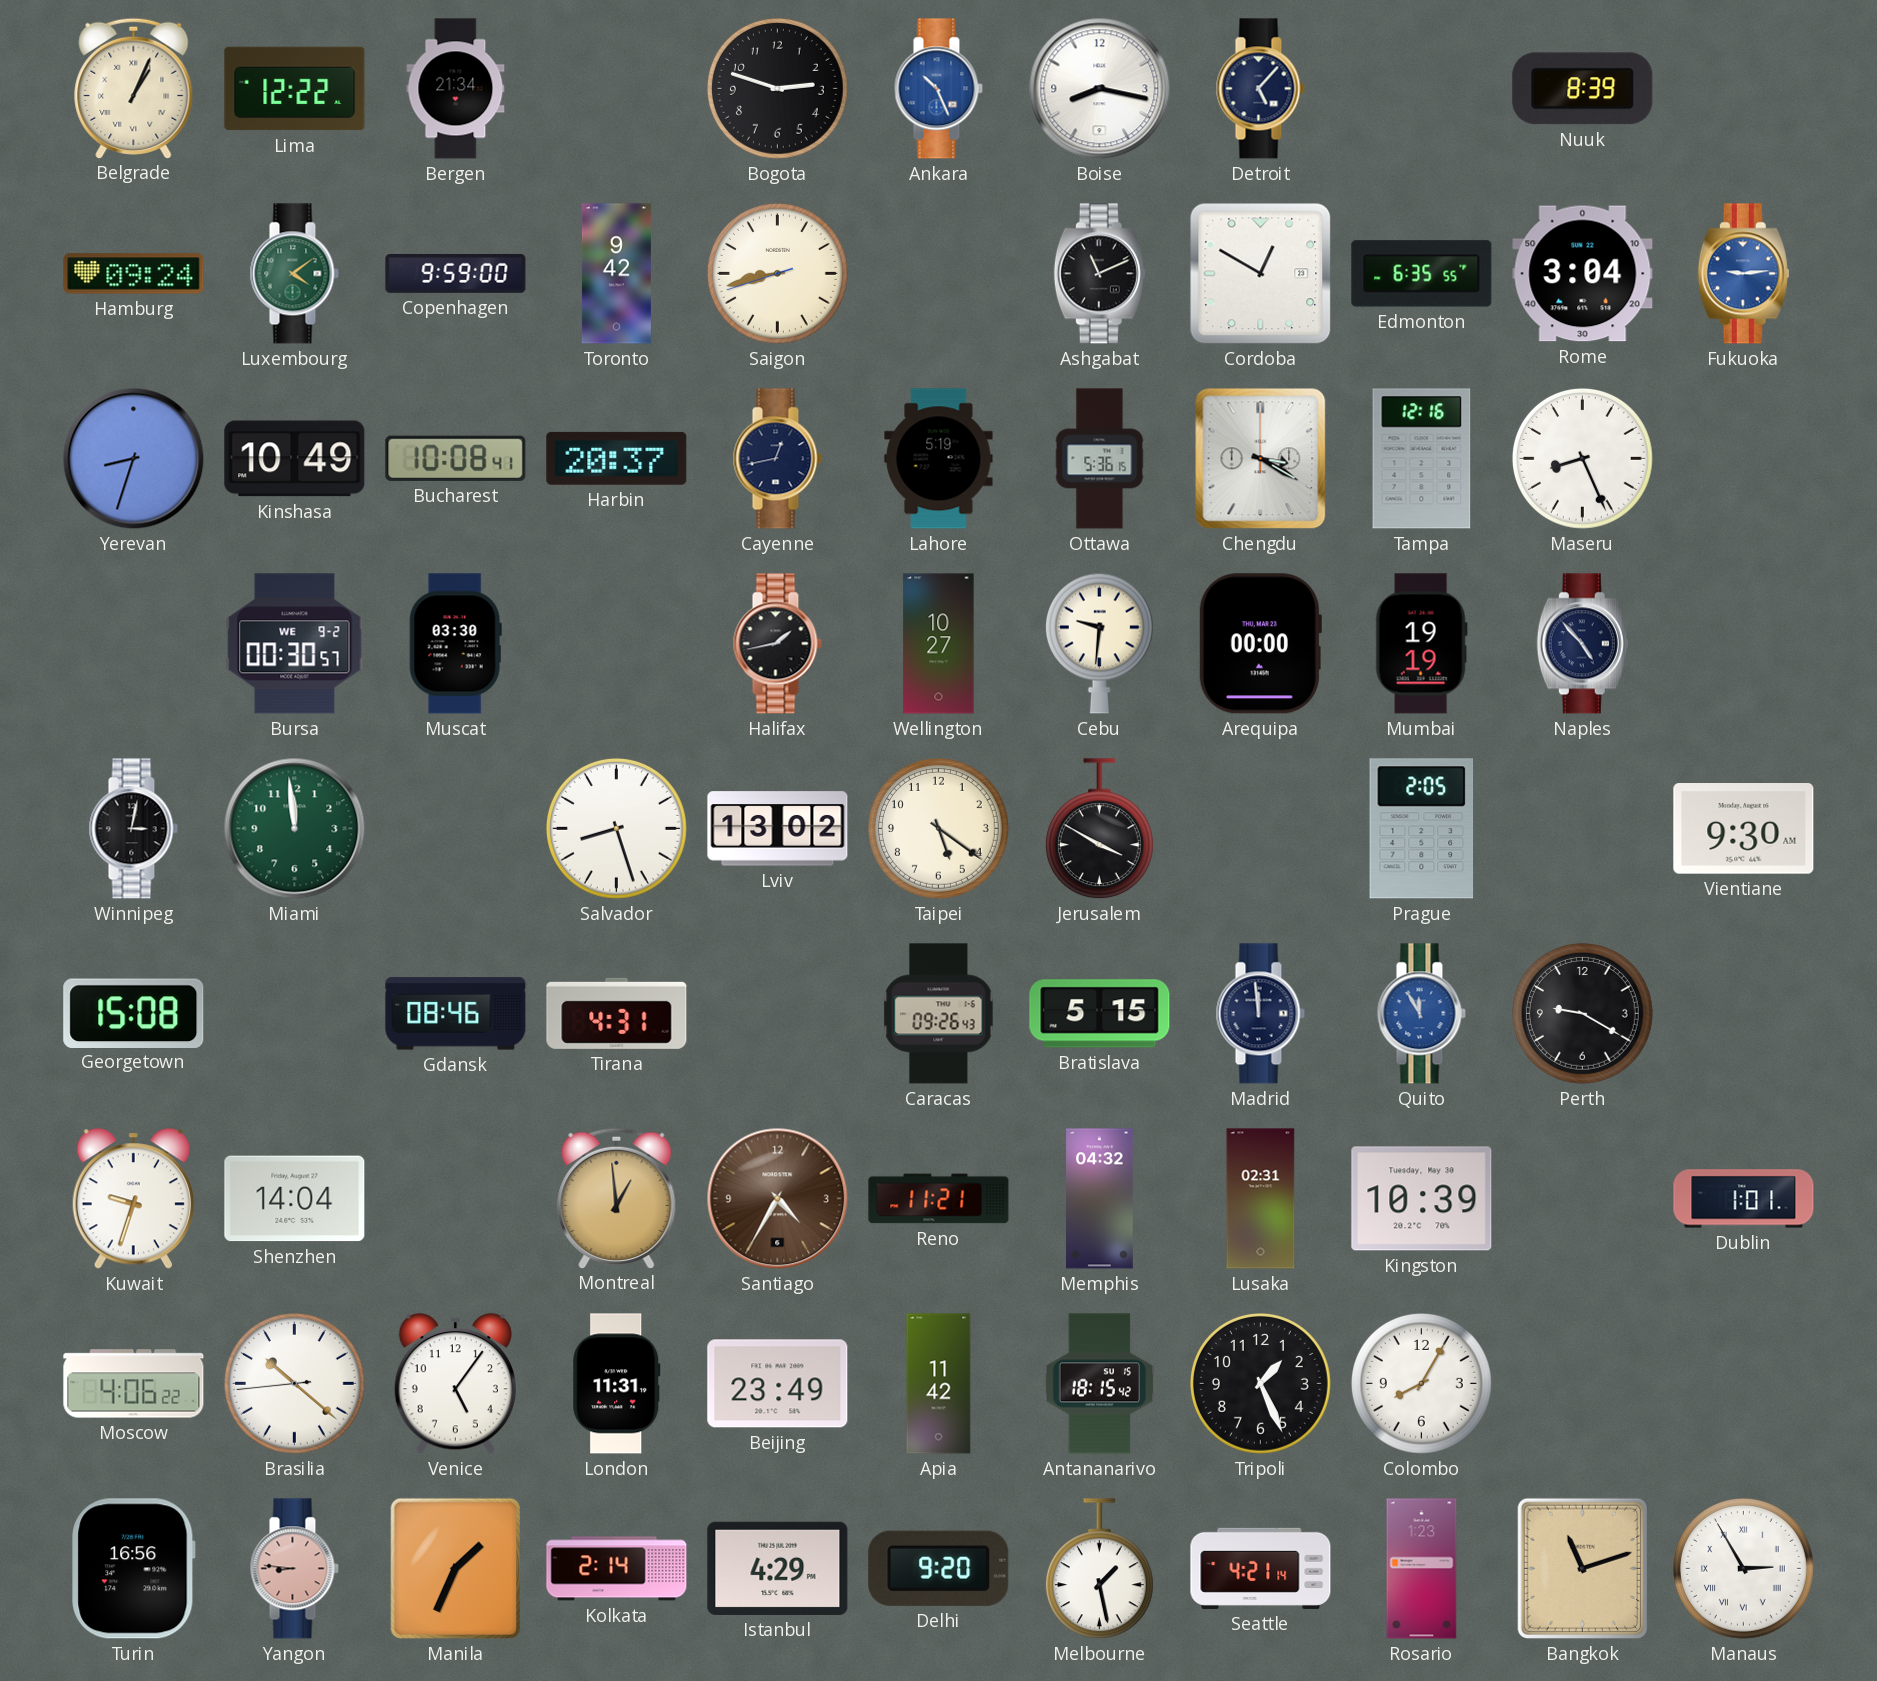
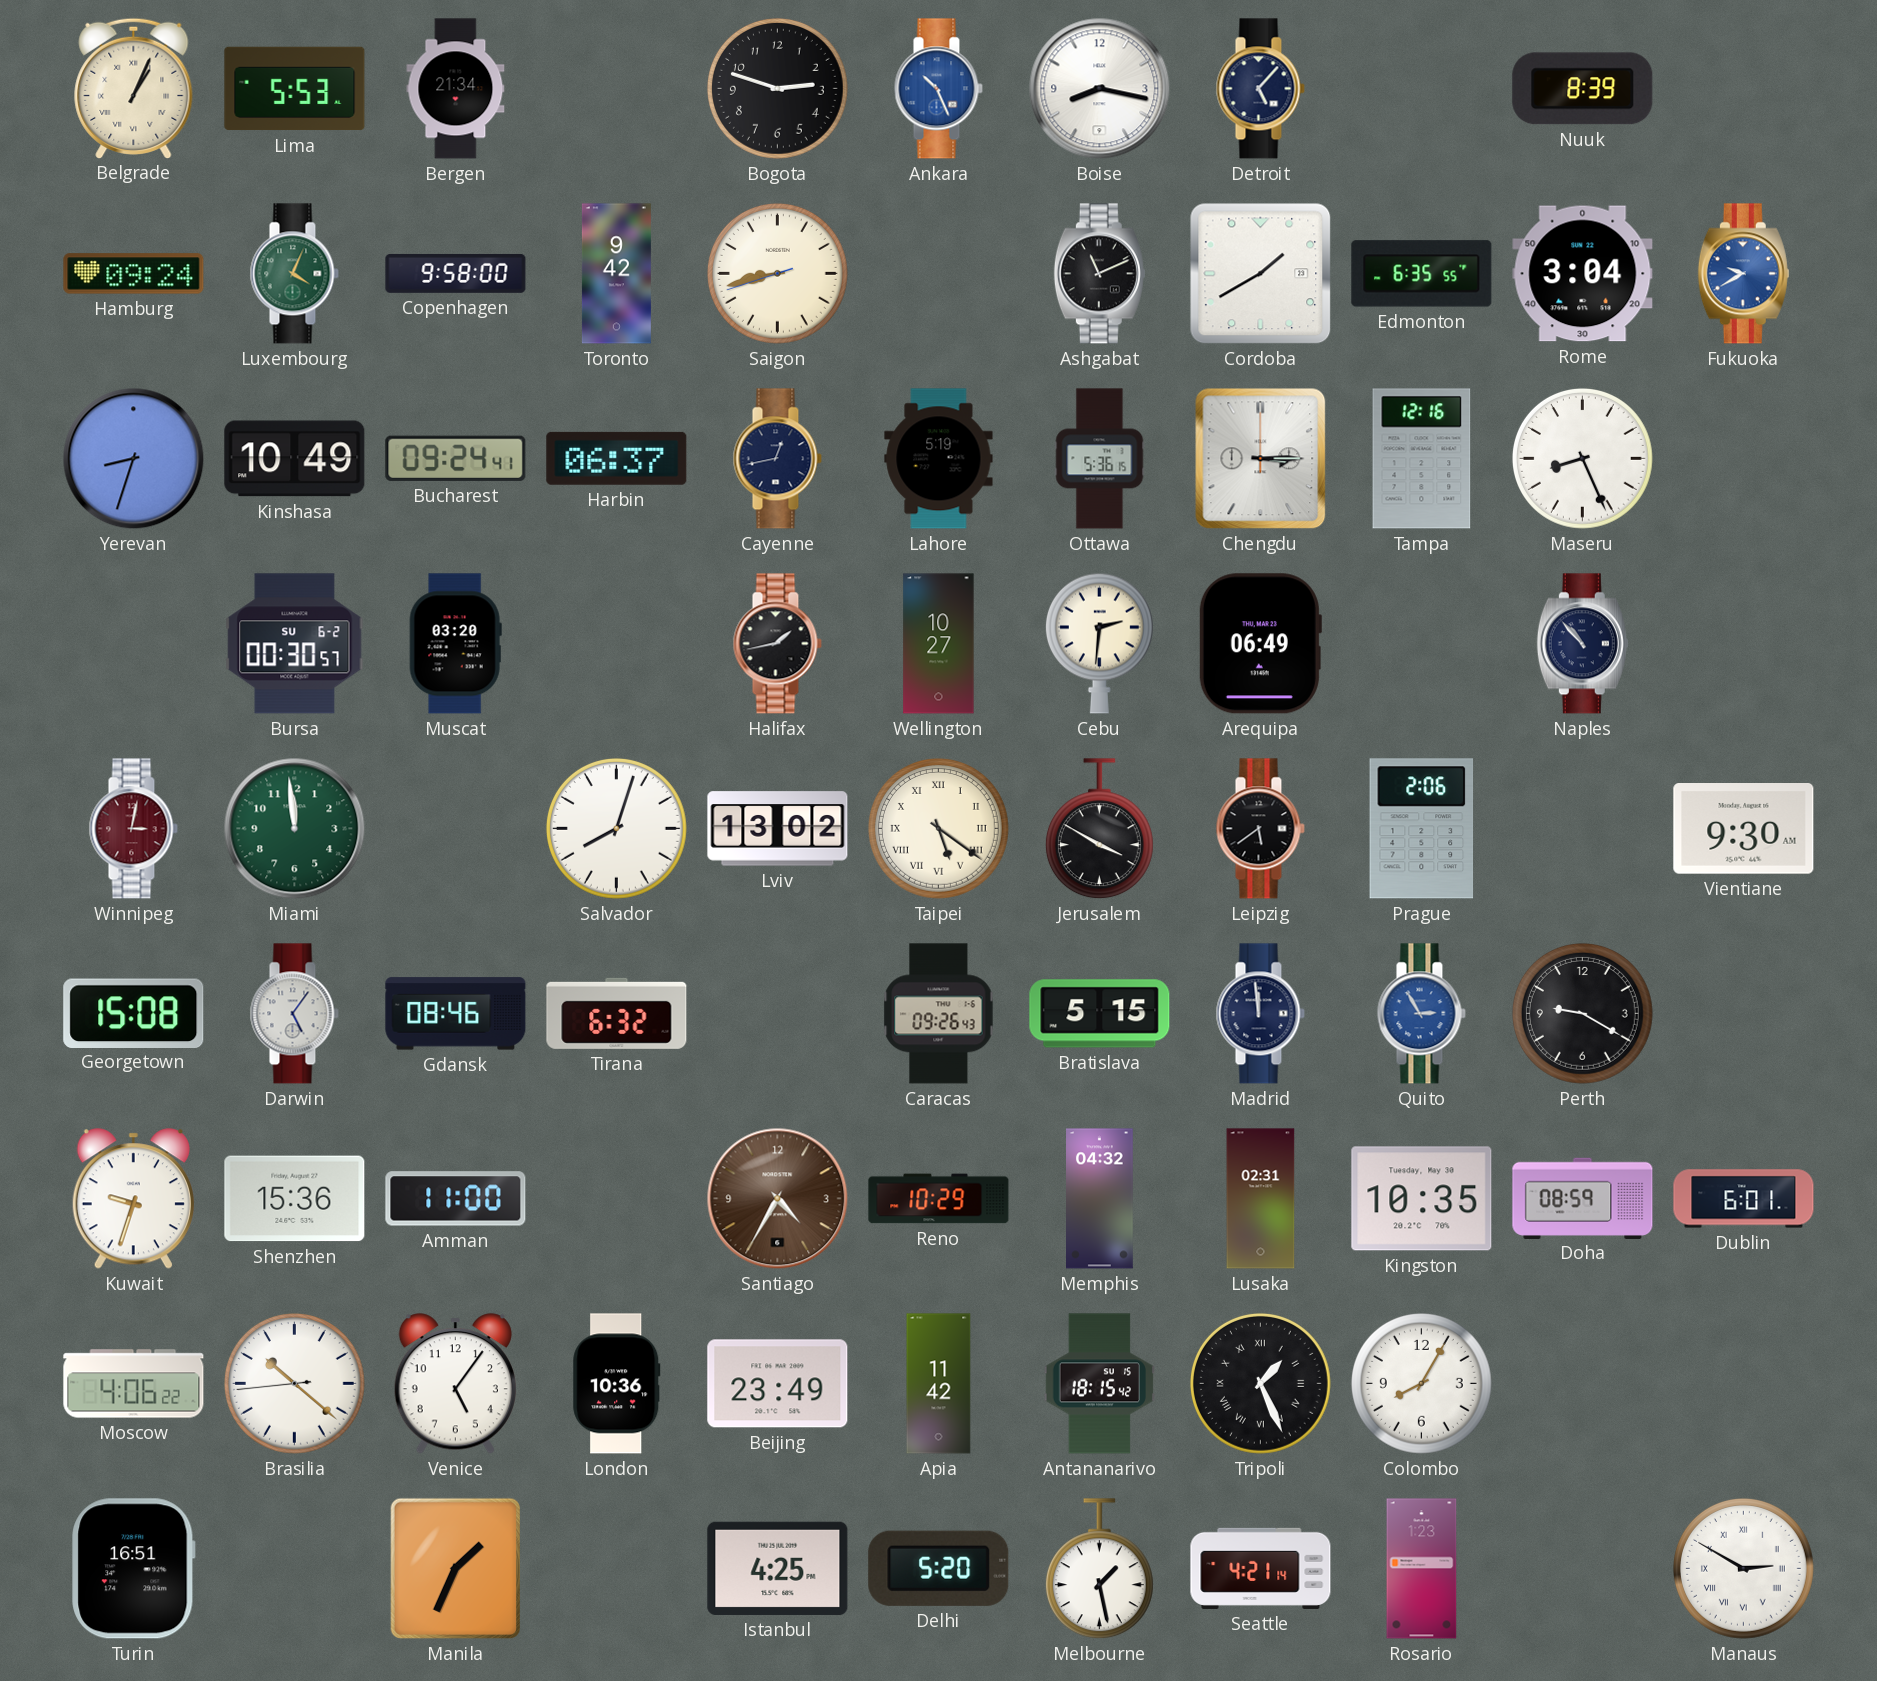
Lima: 12:22 -> 5:53
Luxembourg: 4:09 -> 4:04
Copenhagen: 9:59 -> 9:58
Cordoba: 12:50 -> 1:40
Fukuoka: 9:14 -> 9:40
Bucharest: 10:08 -> 09:24
Harbin: 20:37 -> 06:37
Chengdu: 3:20 -> 3:15
Bursa date: WE 9-2 -> SU 6-2
Muscat: 03:30 -> 03:20
Cebu: 9:31 -> 2:31
Arequipa: 00:00 -> 06:49
Mumbai: 19:19 -> none
Naples: 4:53 -> 10:53
Winnipeg dial: black -> burgundy
Salvador: 8:27 -> 8:03
Taipei numerals: Arabic -> Roman
Leipzig: none -> 5:39
Prague: 2:05 -> 2:06
Darwin: none -> 5:06
Tirana: 4:31 -> 6:32
Quito: 11:55 -> 2:55
Shenzhen: 14:04 -> 15:36
Amman: none -> 11:00
Montreal: 12:59 -> none
Reno: 11:21 -> 10:29
Kingston: 10:39 -> 10:35
Doha: none -> 08:59
Dublin: 1:01 -> 6:01
London: 11:31 -> 10:36
Tripoli numerals: Arabic -> Roman
Turin: 16:56 -> 16:51
Yangon: 8:46 -> none
Kolkata: 2:14 -> none
Istanbul: 4:29 -> 4:25
Delhi: 9:20 -> 5:20
Bangkok: 11:12 -> none
Manaus: 2:55 -> 2:50
